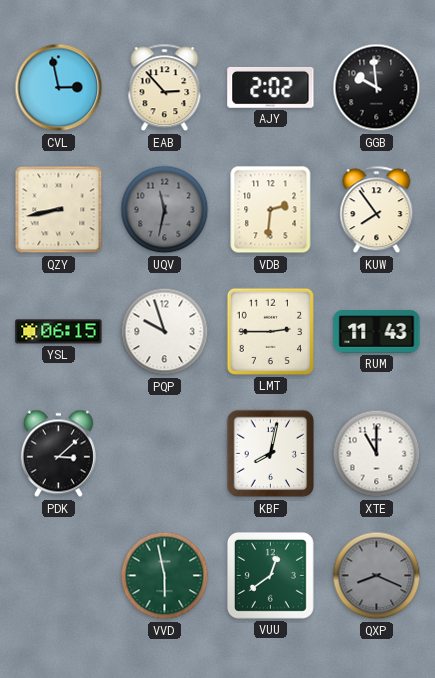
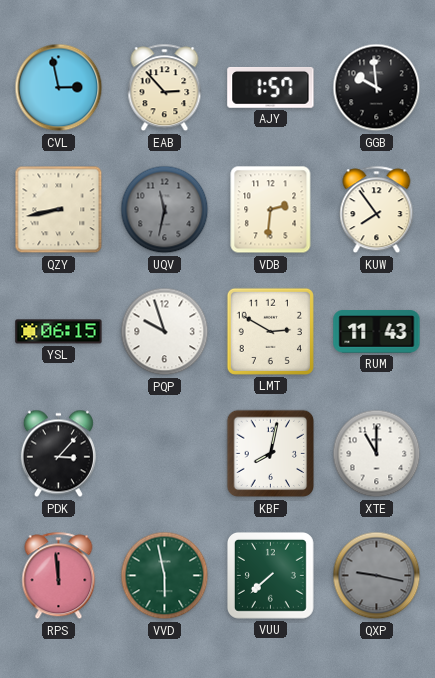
AJY: 2:02 -> 1:57
LMT: 2:45 -> 2:50
PDK: 3:08 -> 3:07
RPS: none -> 11:59
VUU: 12:39 -> 7:38
QXP: 8:19 -> 9:17
